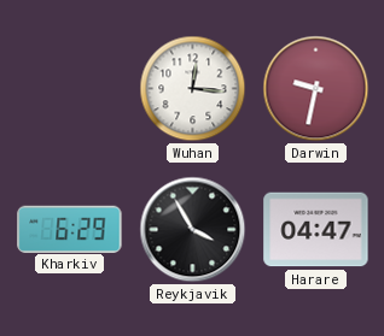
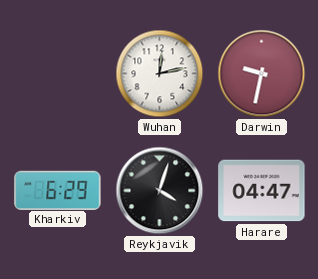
Wuhan: 12:16 -> 12:13
Reykjavik: 3:55 -> 4:03
